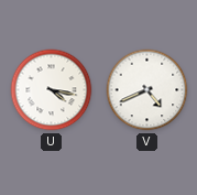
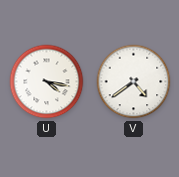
V: 4:41 -> 4:39
